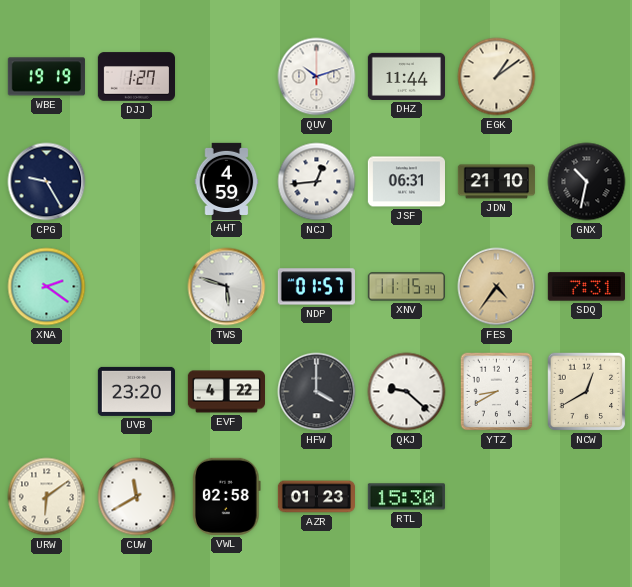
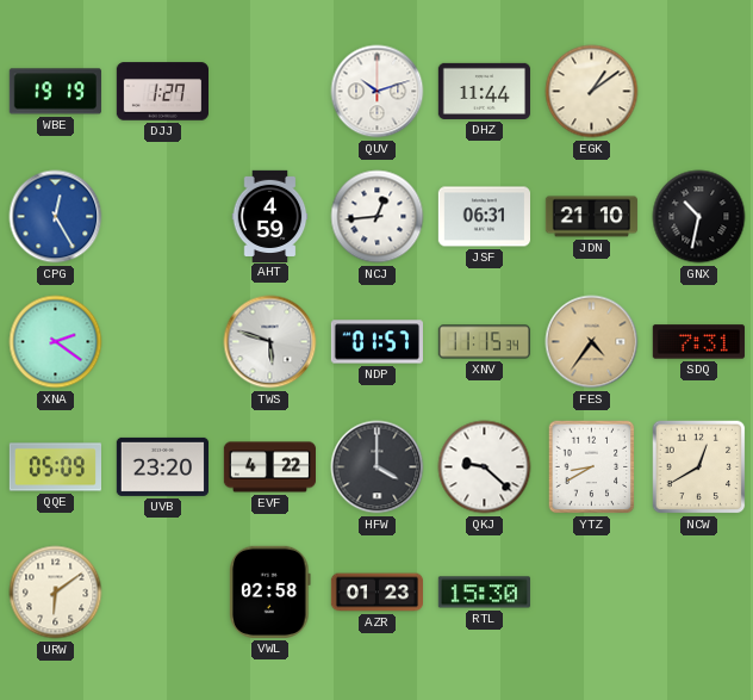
CPG: 9:25 -> 12:25
CPG dial: navy -> blue
QQE: none -> 05:09
CUW: 11:40 -> none
